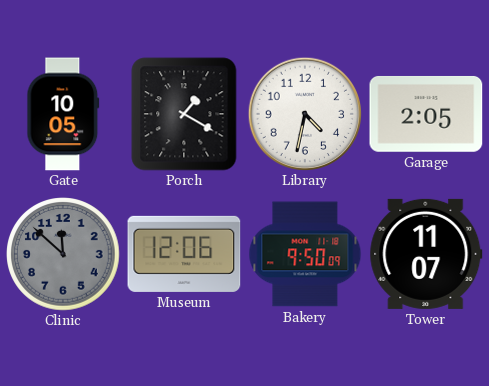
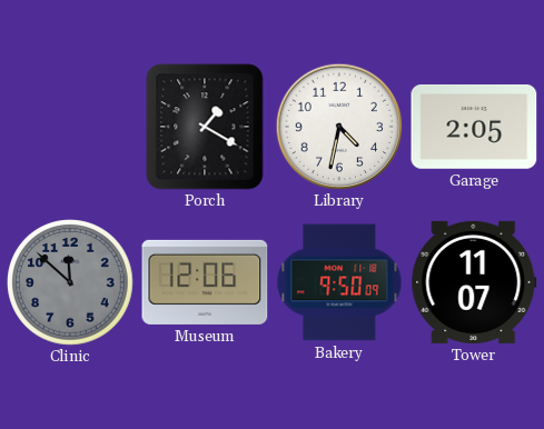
Gate: 10:05 -> none
